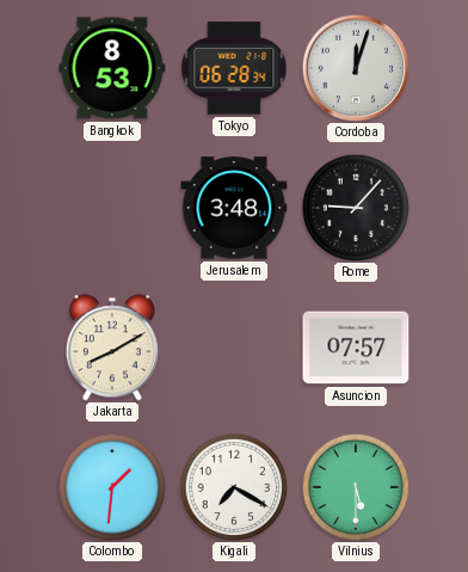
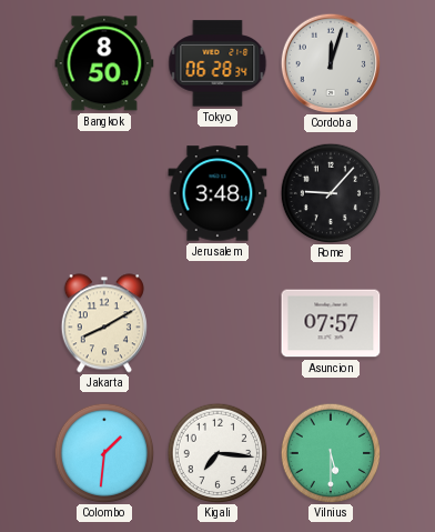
Bangkok: 8:53 -> 8:50
Kigali: 7:20 -> 7:16
